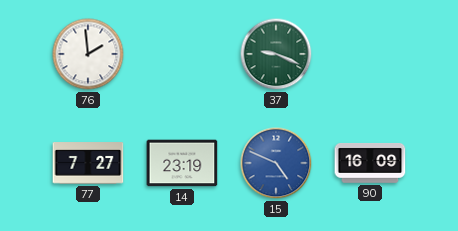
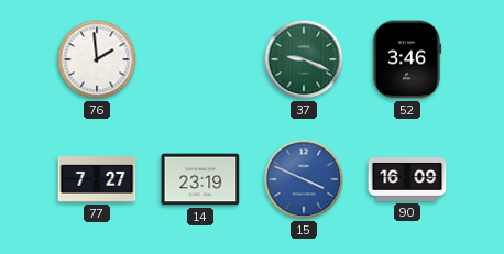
52: none -> 3:46
15: 4:49 -> 3:49
